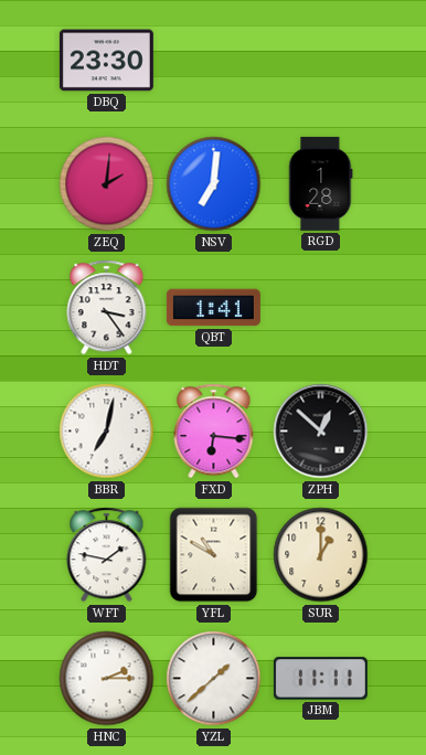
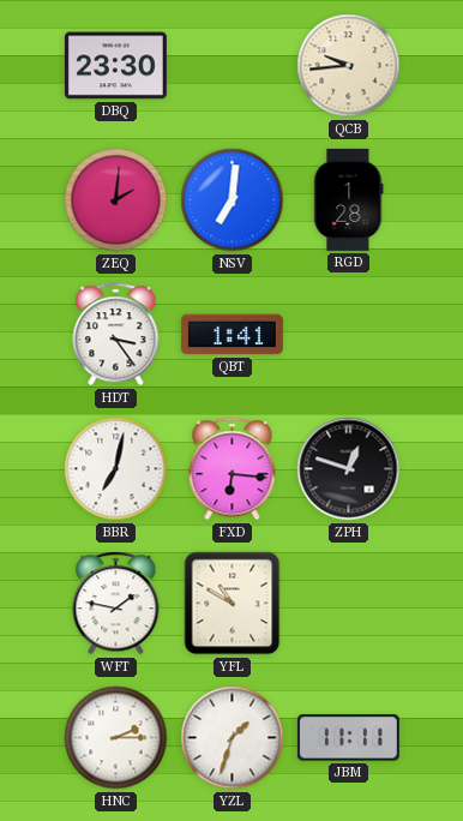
QCB: none -> 9:44
ZPH: 12:52 -> 12:48
SUR: 1:00 -> none
YZL: 1:38 -> 1:33
